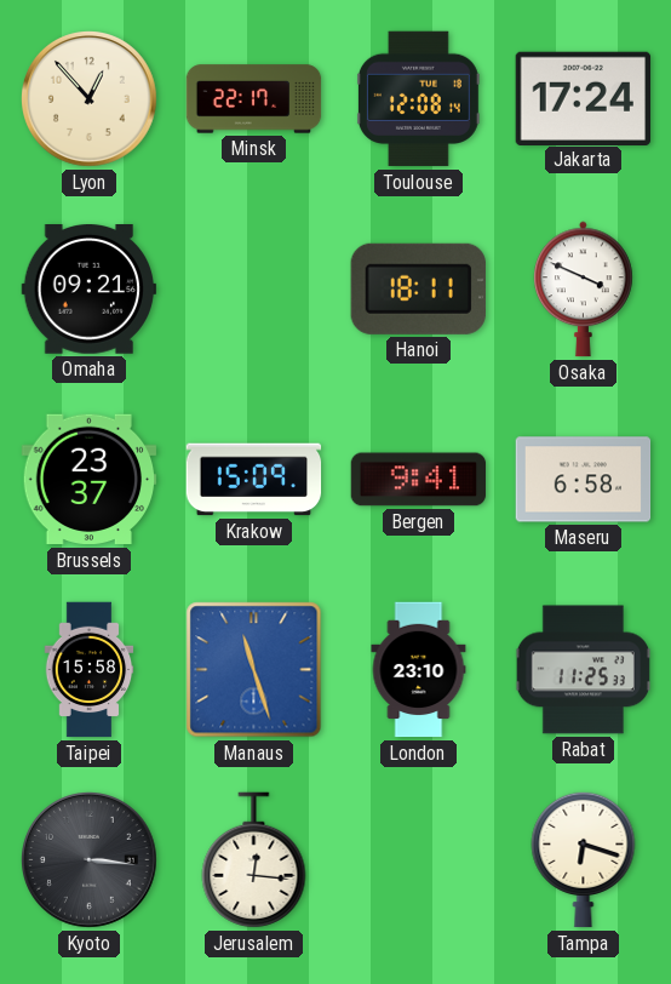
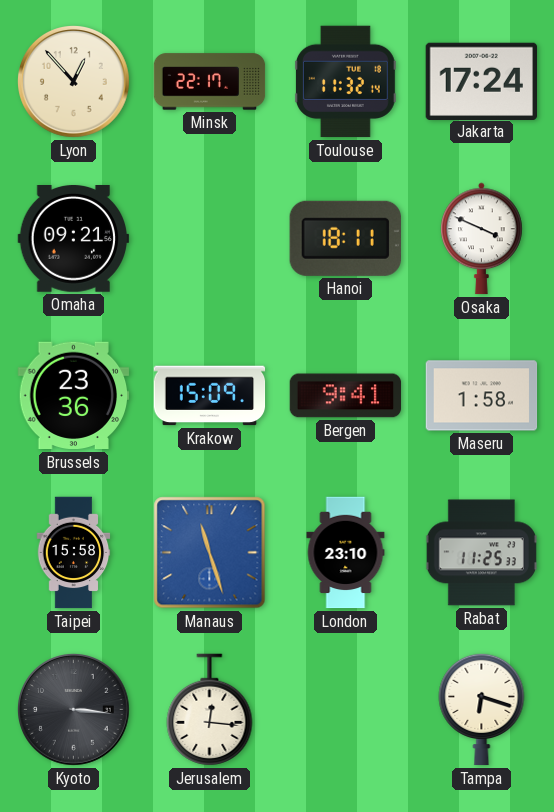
Toulouse: 12:08 -> 11:32
Brussels: 23:37 -> 23:36
Maseru: 6:58 -> 1:58
